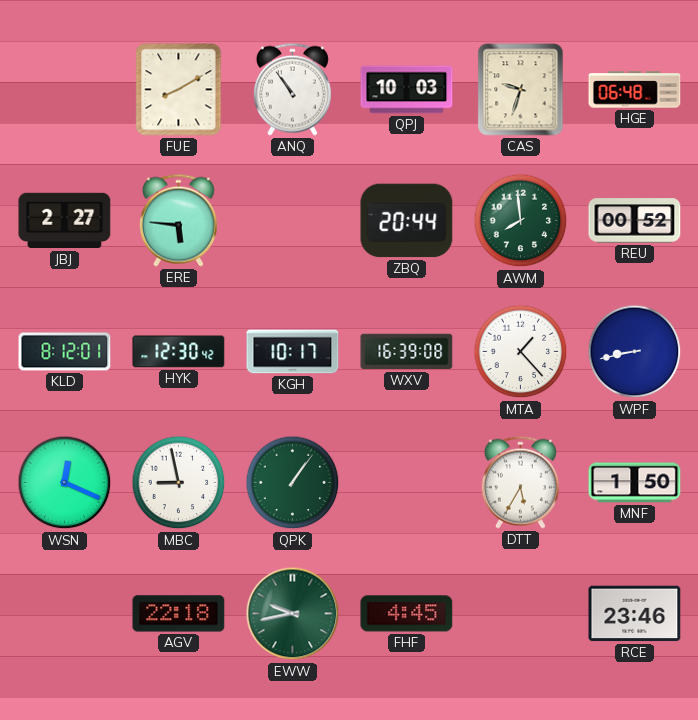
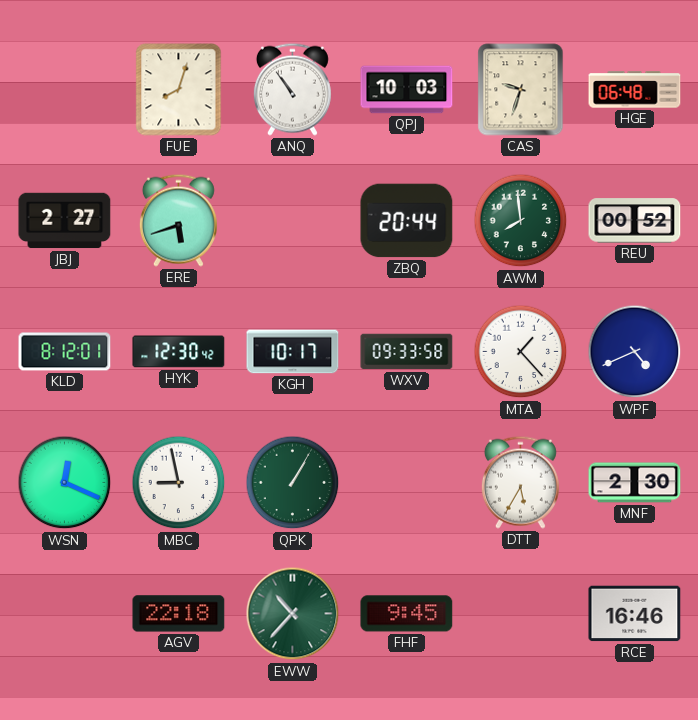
FUE: 8:10 -> 8:03
ERE: 5:46 -> 5:42
WXV: 16:39 -> 09:33
WPF: 8:43 -> 4:41
QPK: 1:06 -> 1:05
MNF: 1:50 -> 2:30
EWW: 9:43 -> 10:37
FHF: 4:45 -> 9:45
RCE: 23:46 -> 16:46
